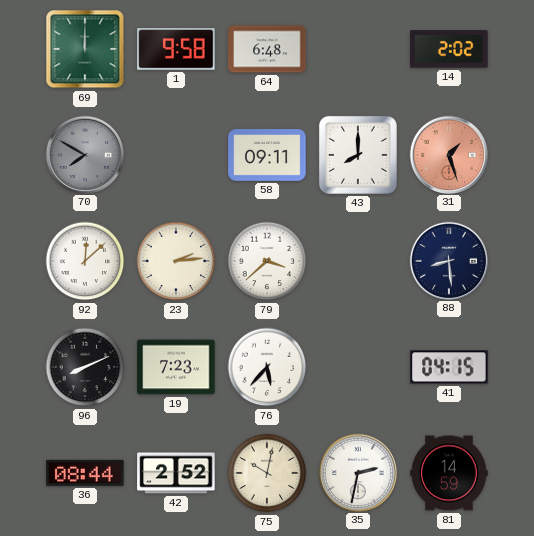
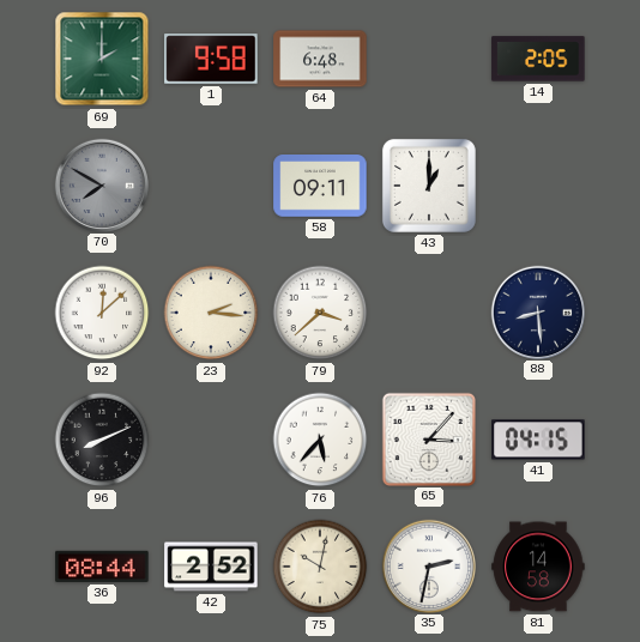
69: 12:00 -> 2:00
14: 2:02 -> 2:05
43: 8:00 -> 1:00
31: 1:27 -> none
23: 2:14 -> 2:16
19: 7:23 -> none
65: none -> 3:07
81: 14:59 -> 14:58
